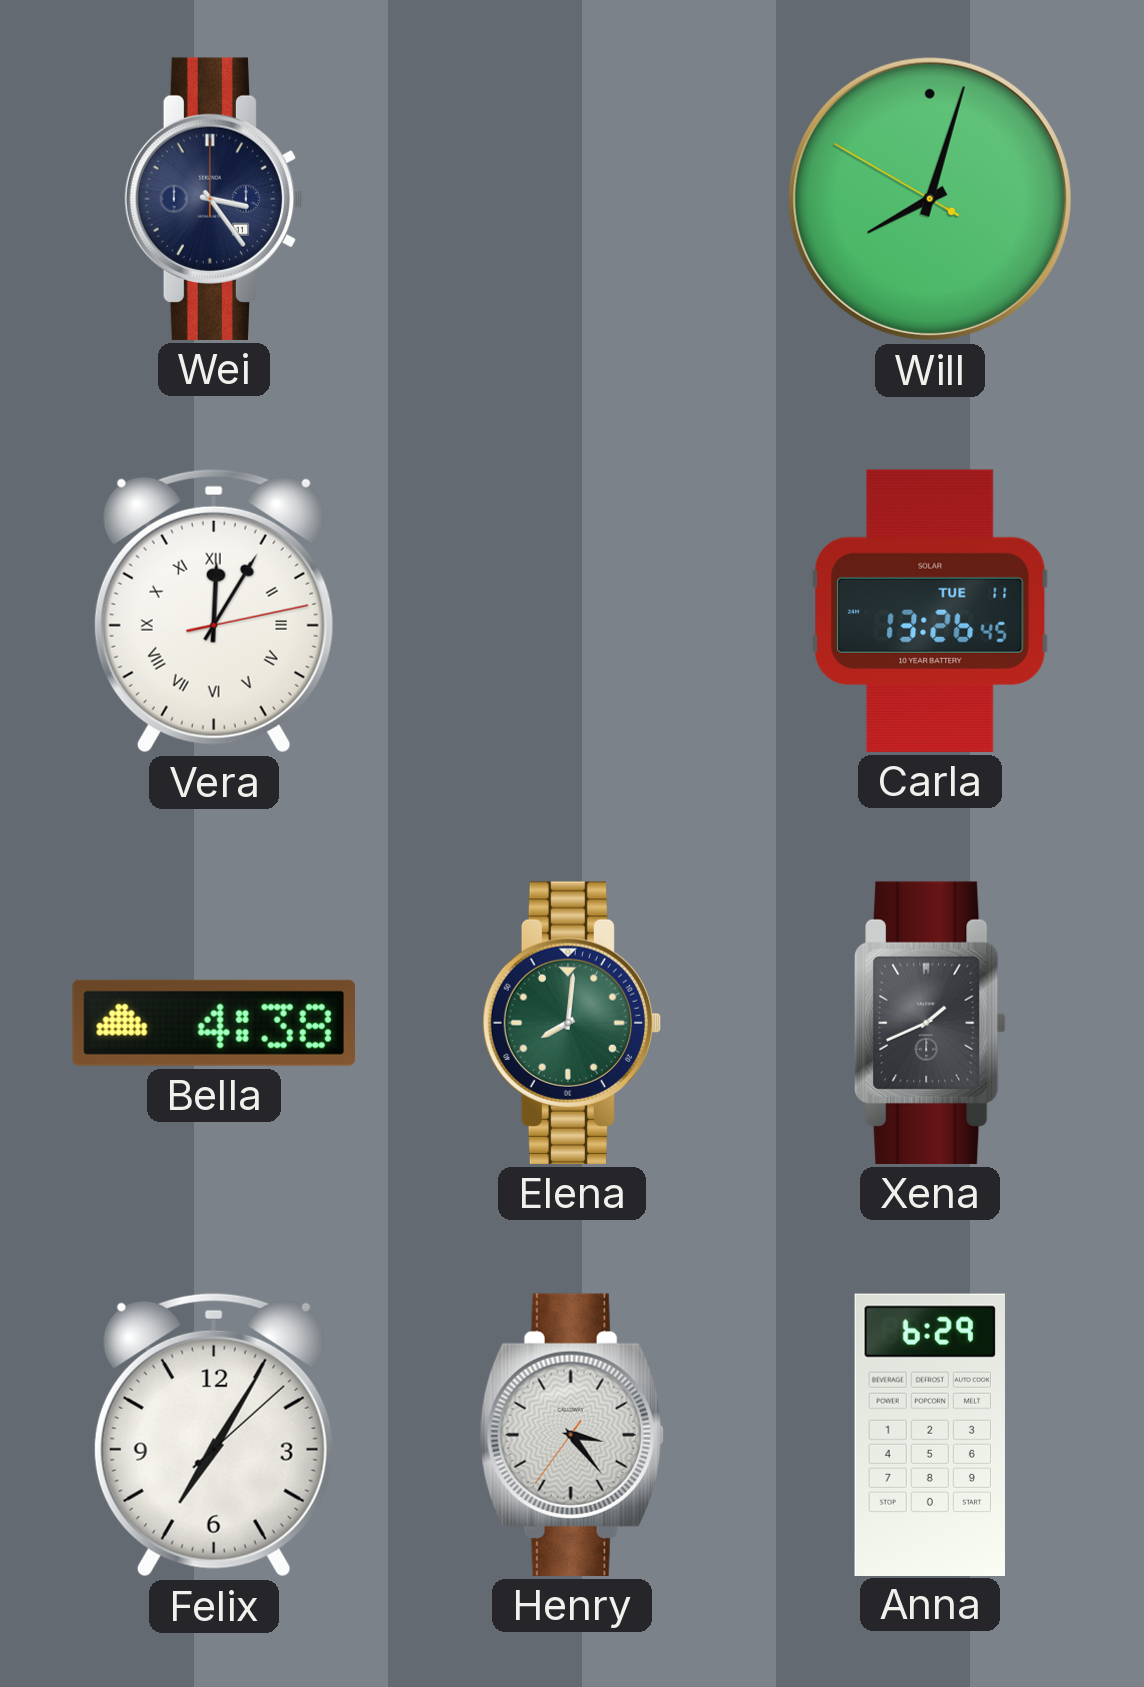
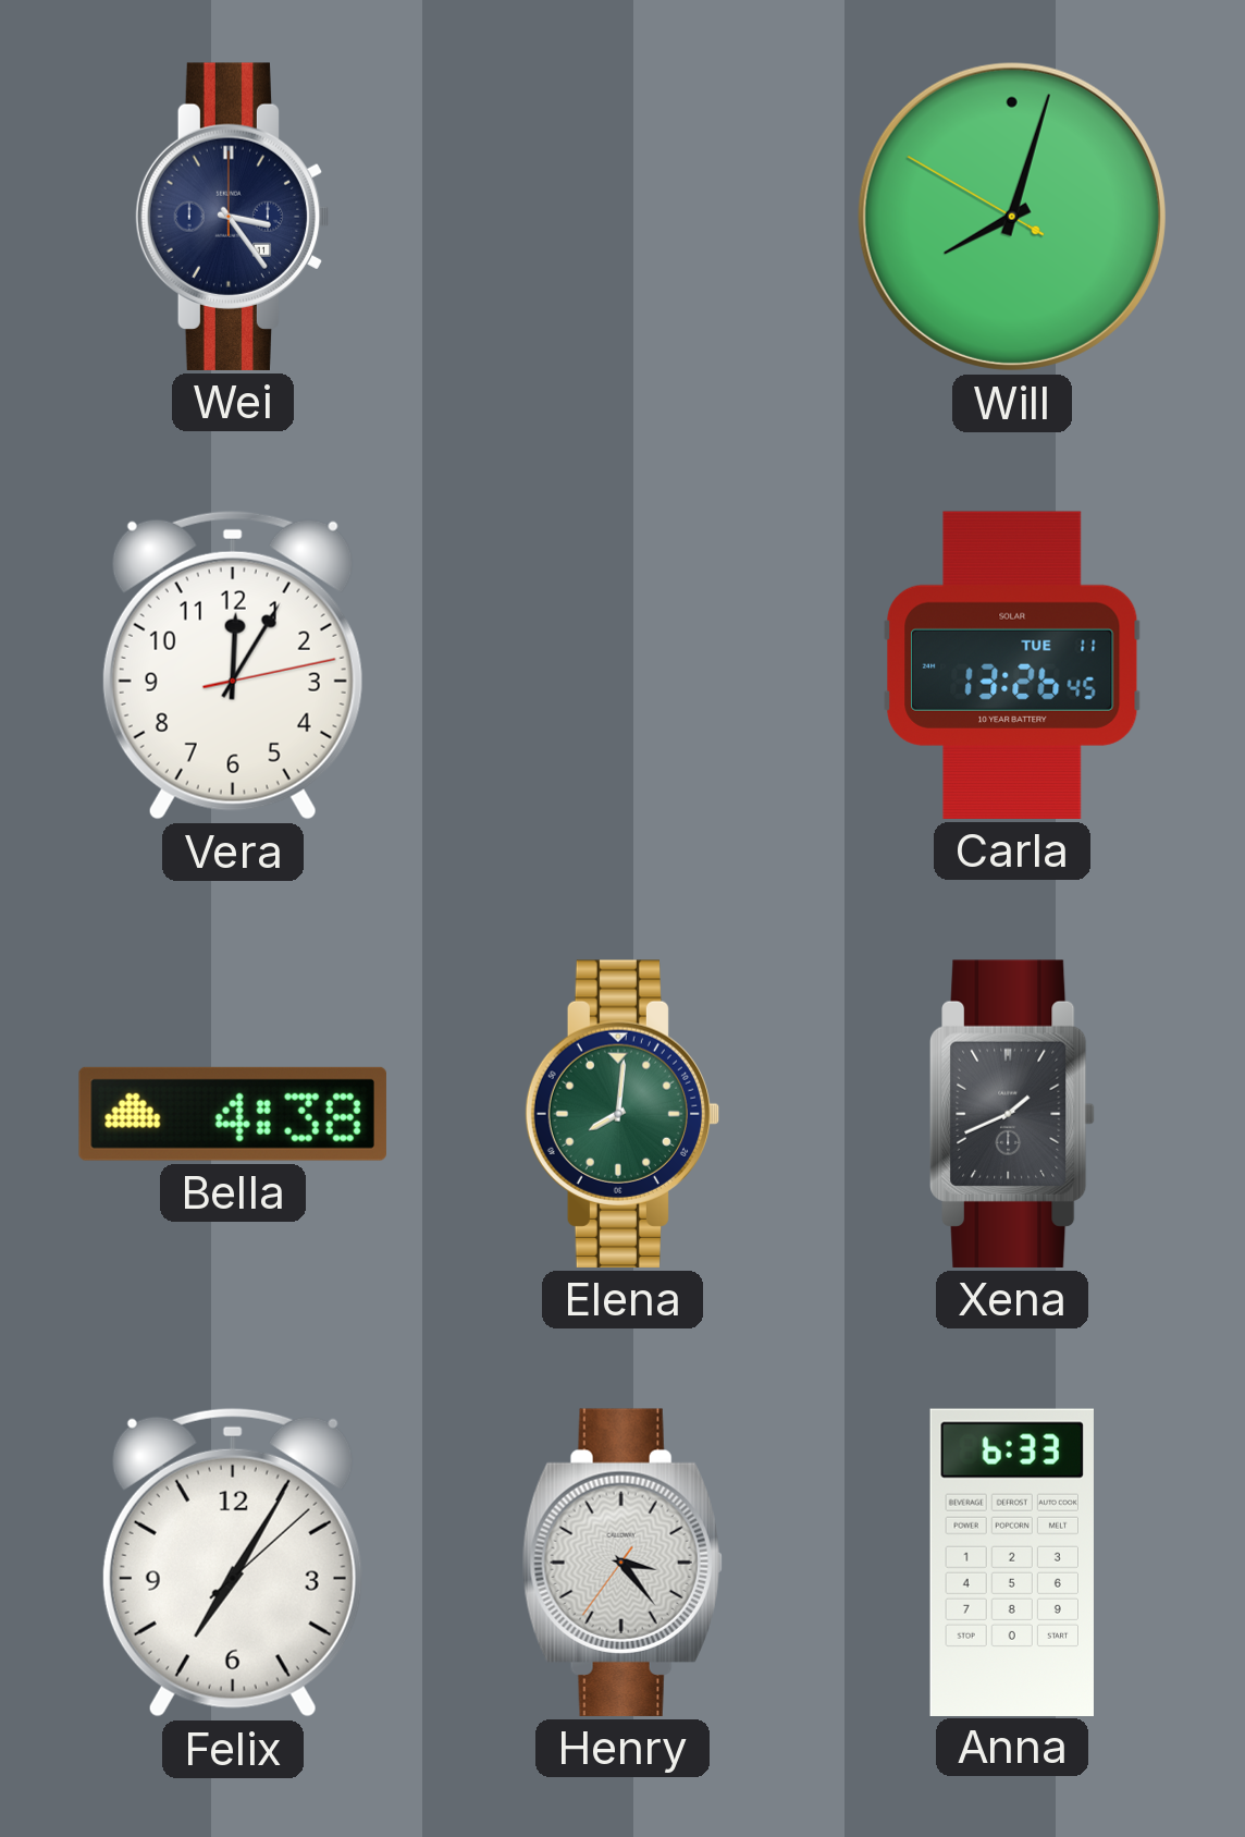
Vera numerals: Roman -> Arabic
Anna: 6:29 -> 6:33
